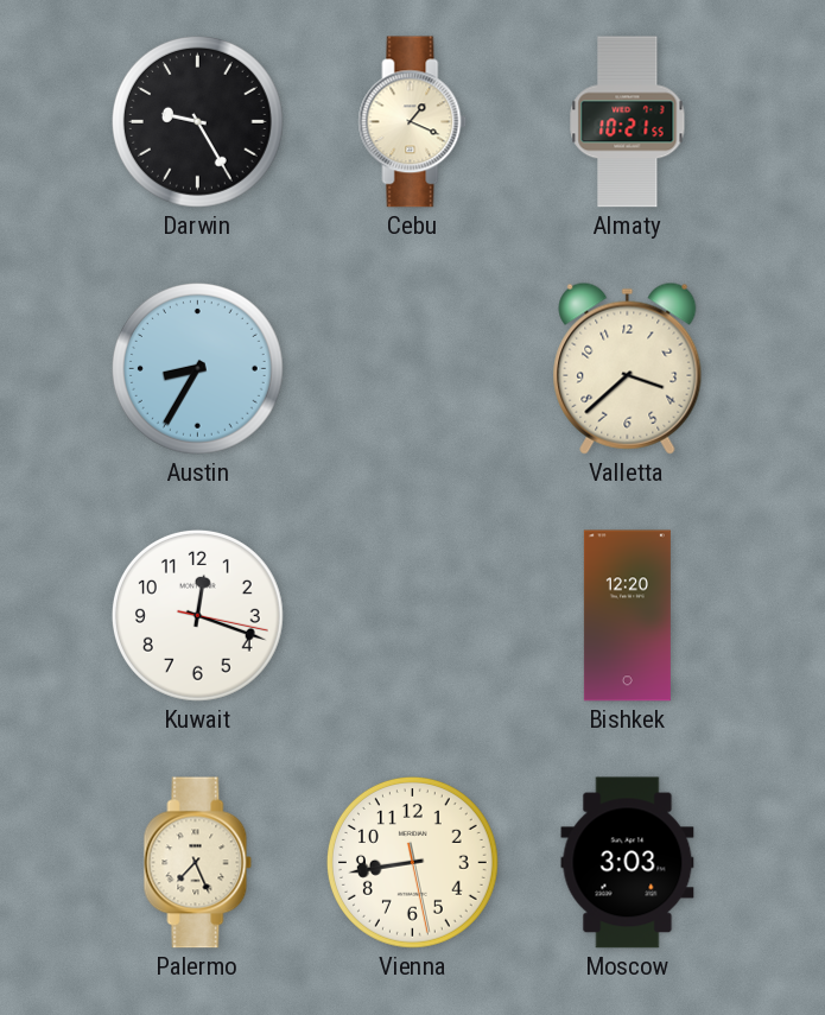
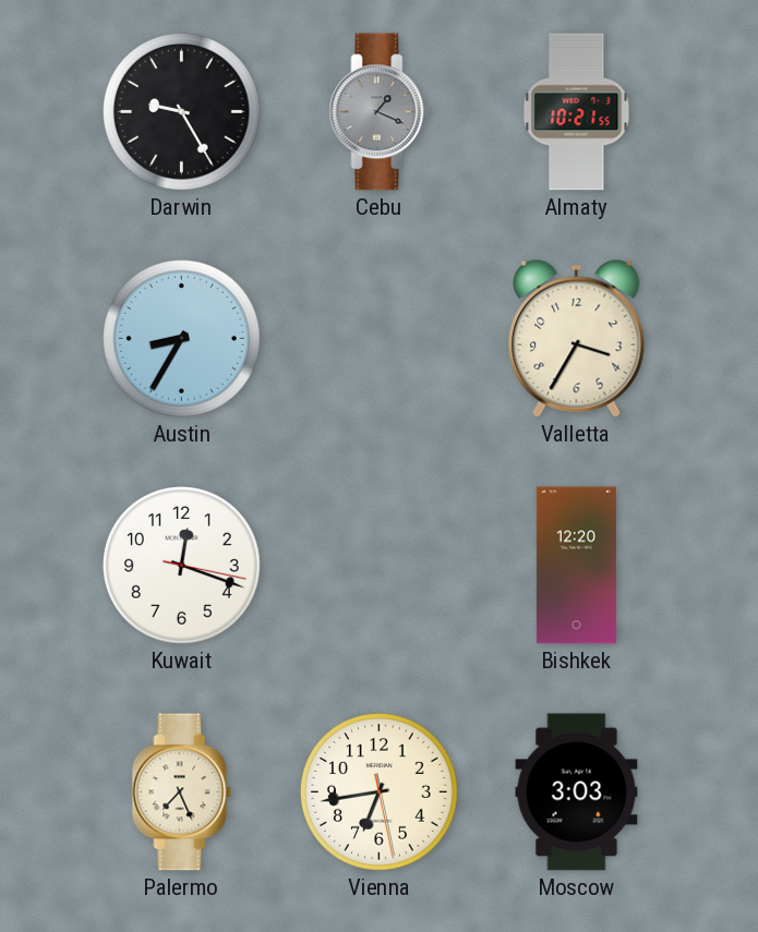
Cebu dial: cream -> grey
Valletta: 3:38 -> 3:35
Vienna: 8:43 -> 6:43
